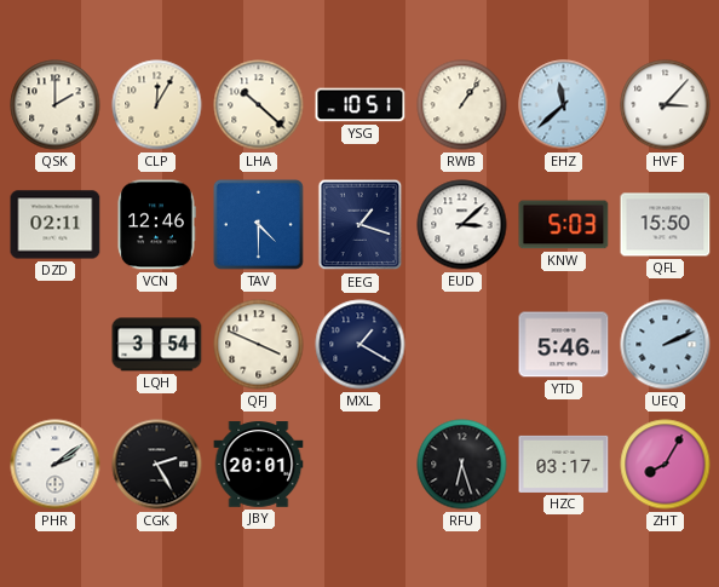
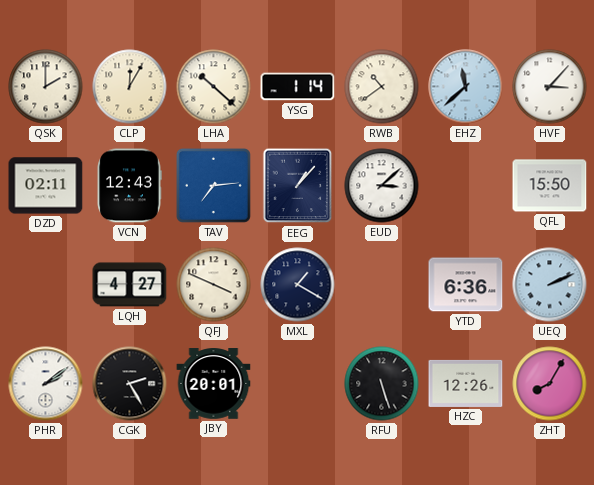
YSG: 10:51 -> 1:14
RWB: 1:06 -> 10:39
VCN: 12:46 -> 12:43
TAV: 4:30 -> 7:14
EEG: 1:18 -> 1:07
KNW: 5:03 -> none
LQH: 3:54 -> 4:27
YTD: 5:46 -> 6:36
RFU: 6:27 -> 5:27
HZC: 03:17 -> 12:26
